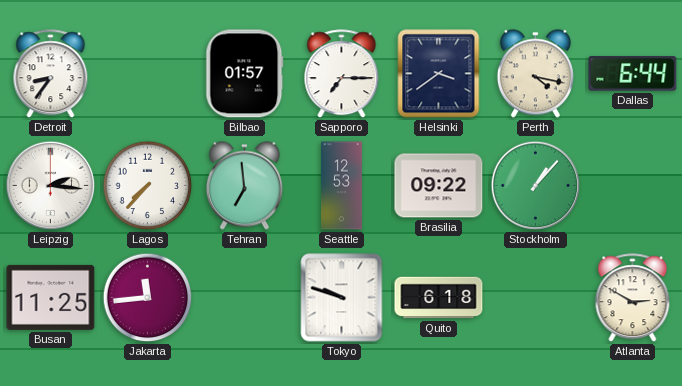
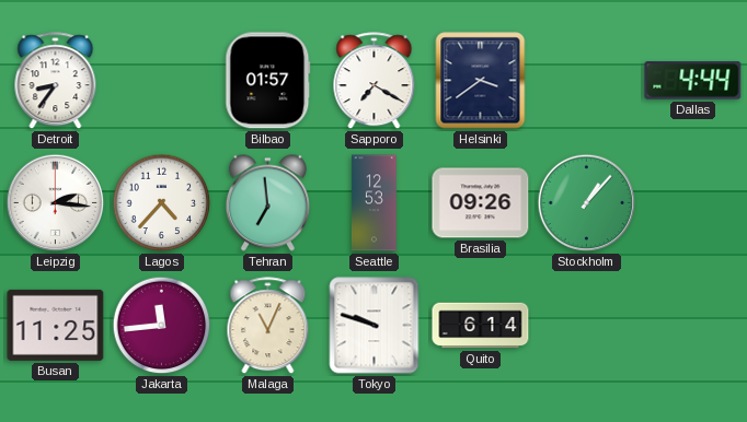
Sapporo: 7:15 -> 7:20
Perth: 4:17 -> none
Dallas: 6:44 -> 4:44
Lagos: 7:37 -> 4:37
Brasilia: 09:22 -> 09:26
Malaga: none -> 11:04
Quito: 6:18 -> 6:14
Atlanta: 2:50 -> none
